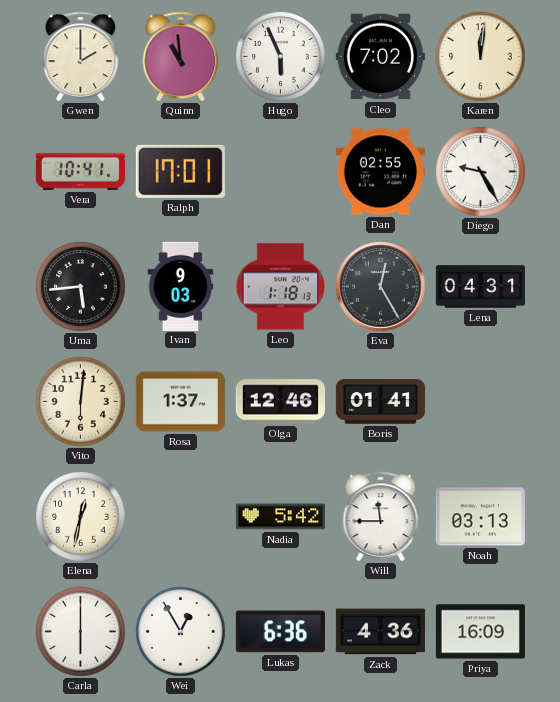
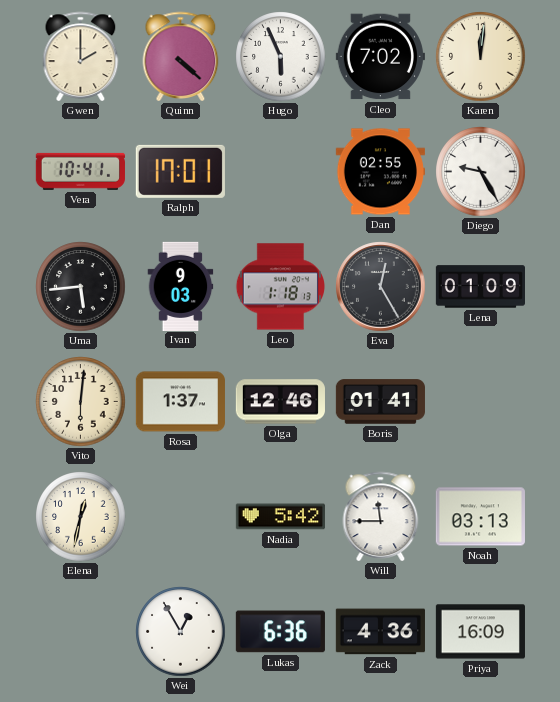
Quinn: 10:59 -> 4:22
Lena: 04:31 -> 01:09
Carla: 6:00 -> none
